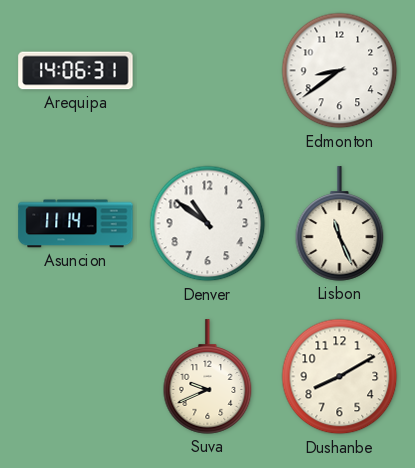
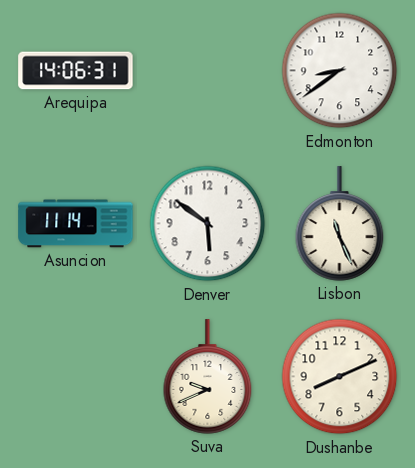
Denver: 10:51 -> 5:51
Dushanbe: 8:10 -> 8:11
